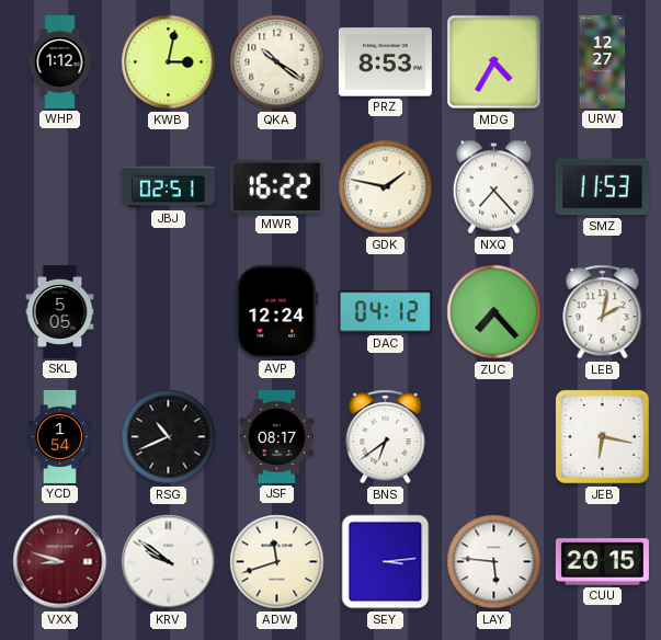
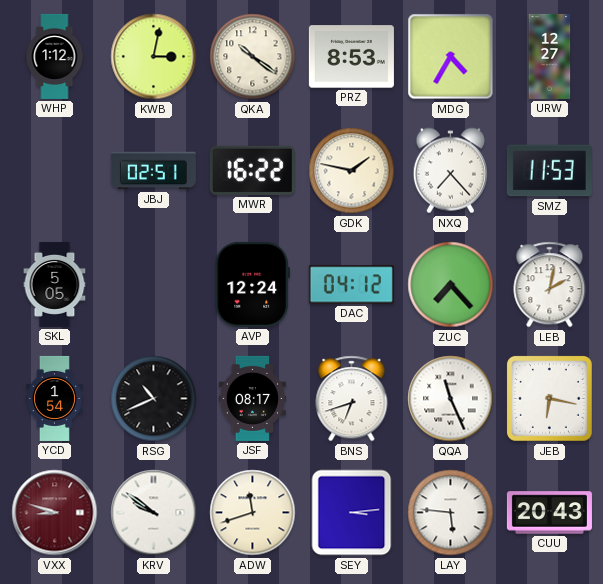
BNS: 6:39 -> 6:42
QQA: none -> 11:26
CUU: 20:15 -> 20:43
